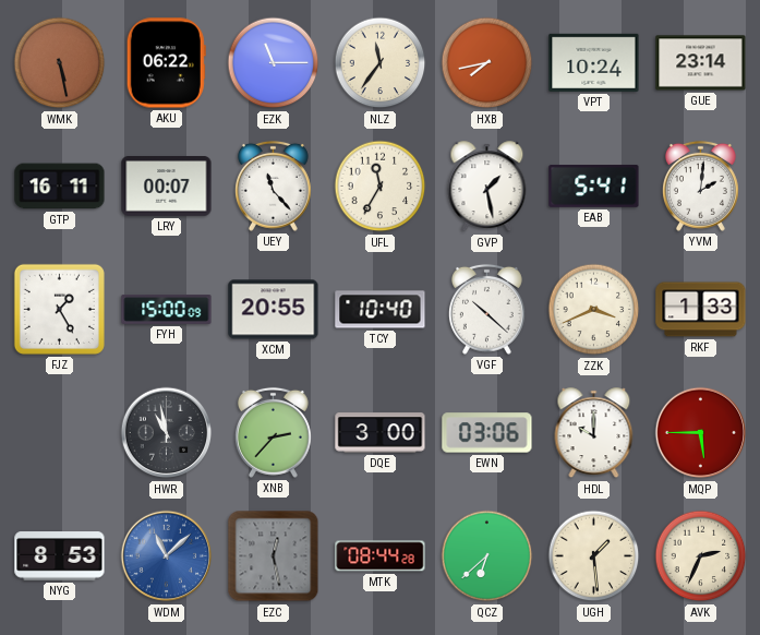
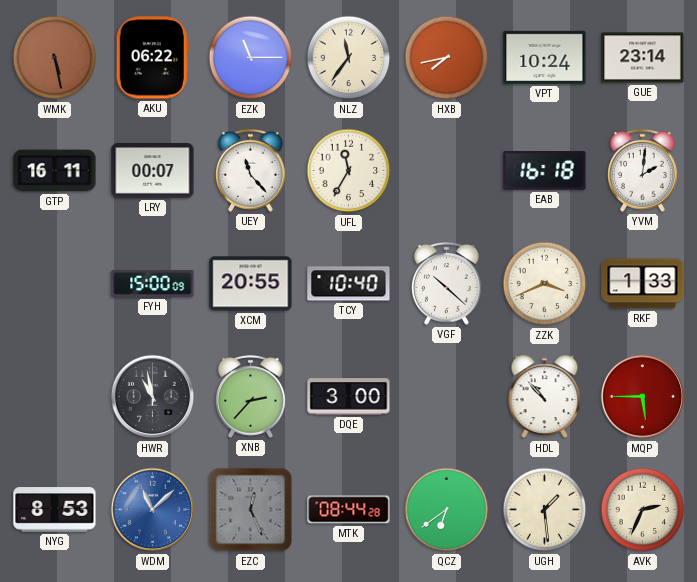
GVP: 1:28 -> none
EAB: 5:41 -> 16:18
FJZ: 1:25 -> none
EWN: 03:06 -> none
HDL: 10:00 -> 10:53
EZC: 12:28 -> 12:26
QCZ: 6:38 -> 6:39
